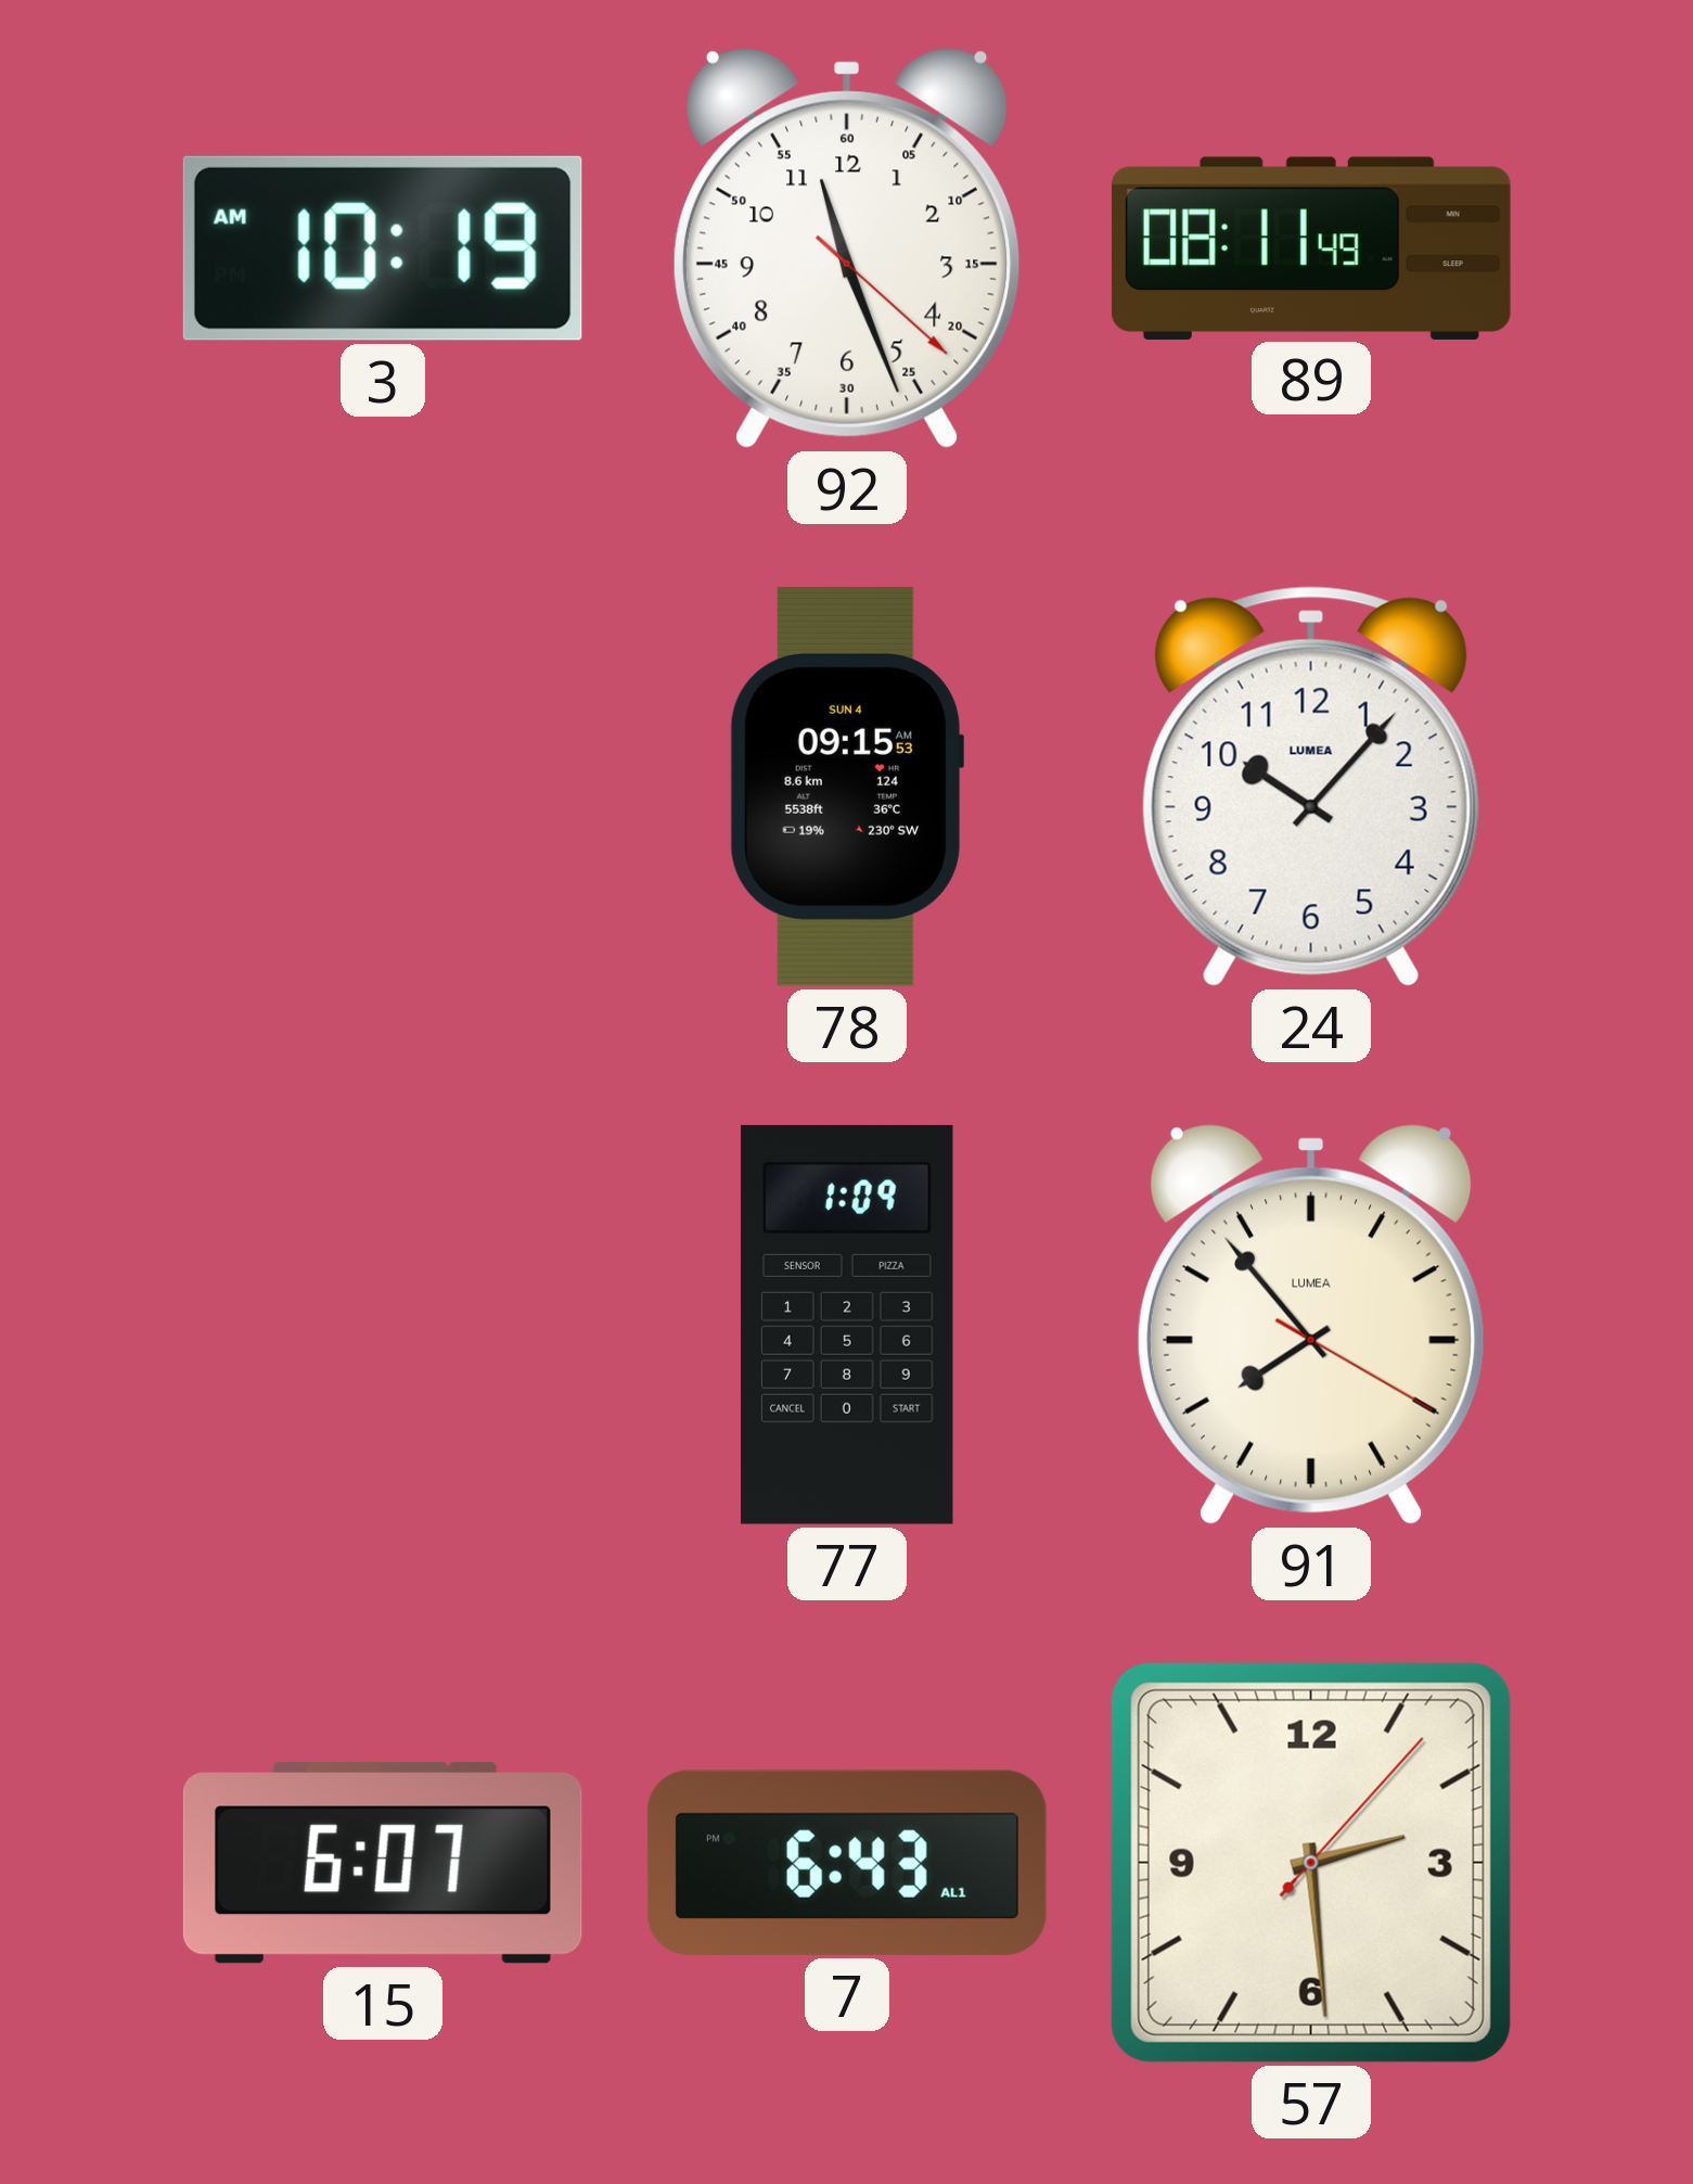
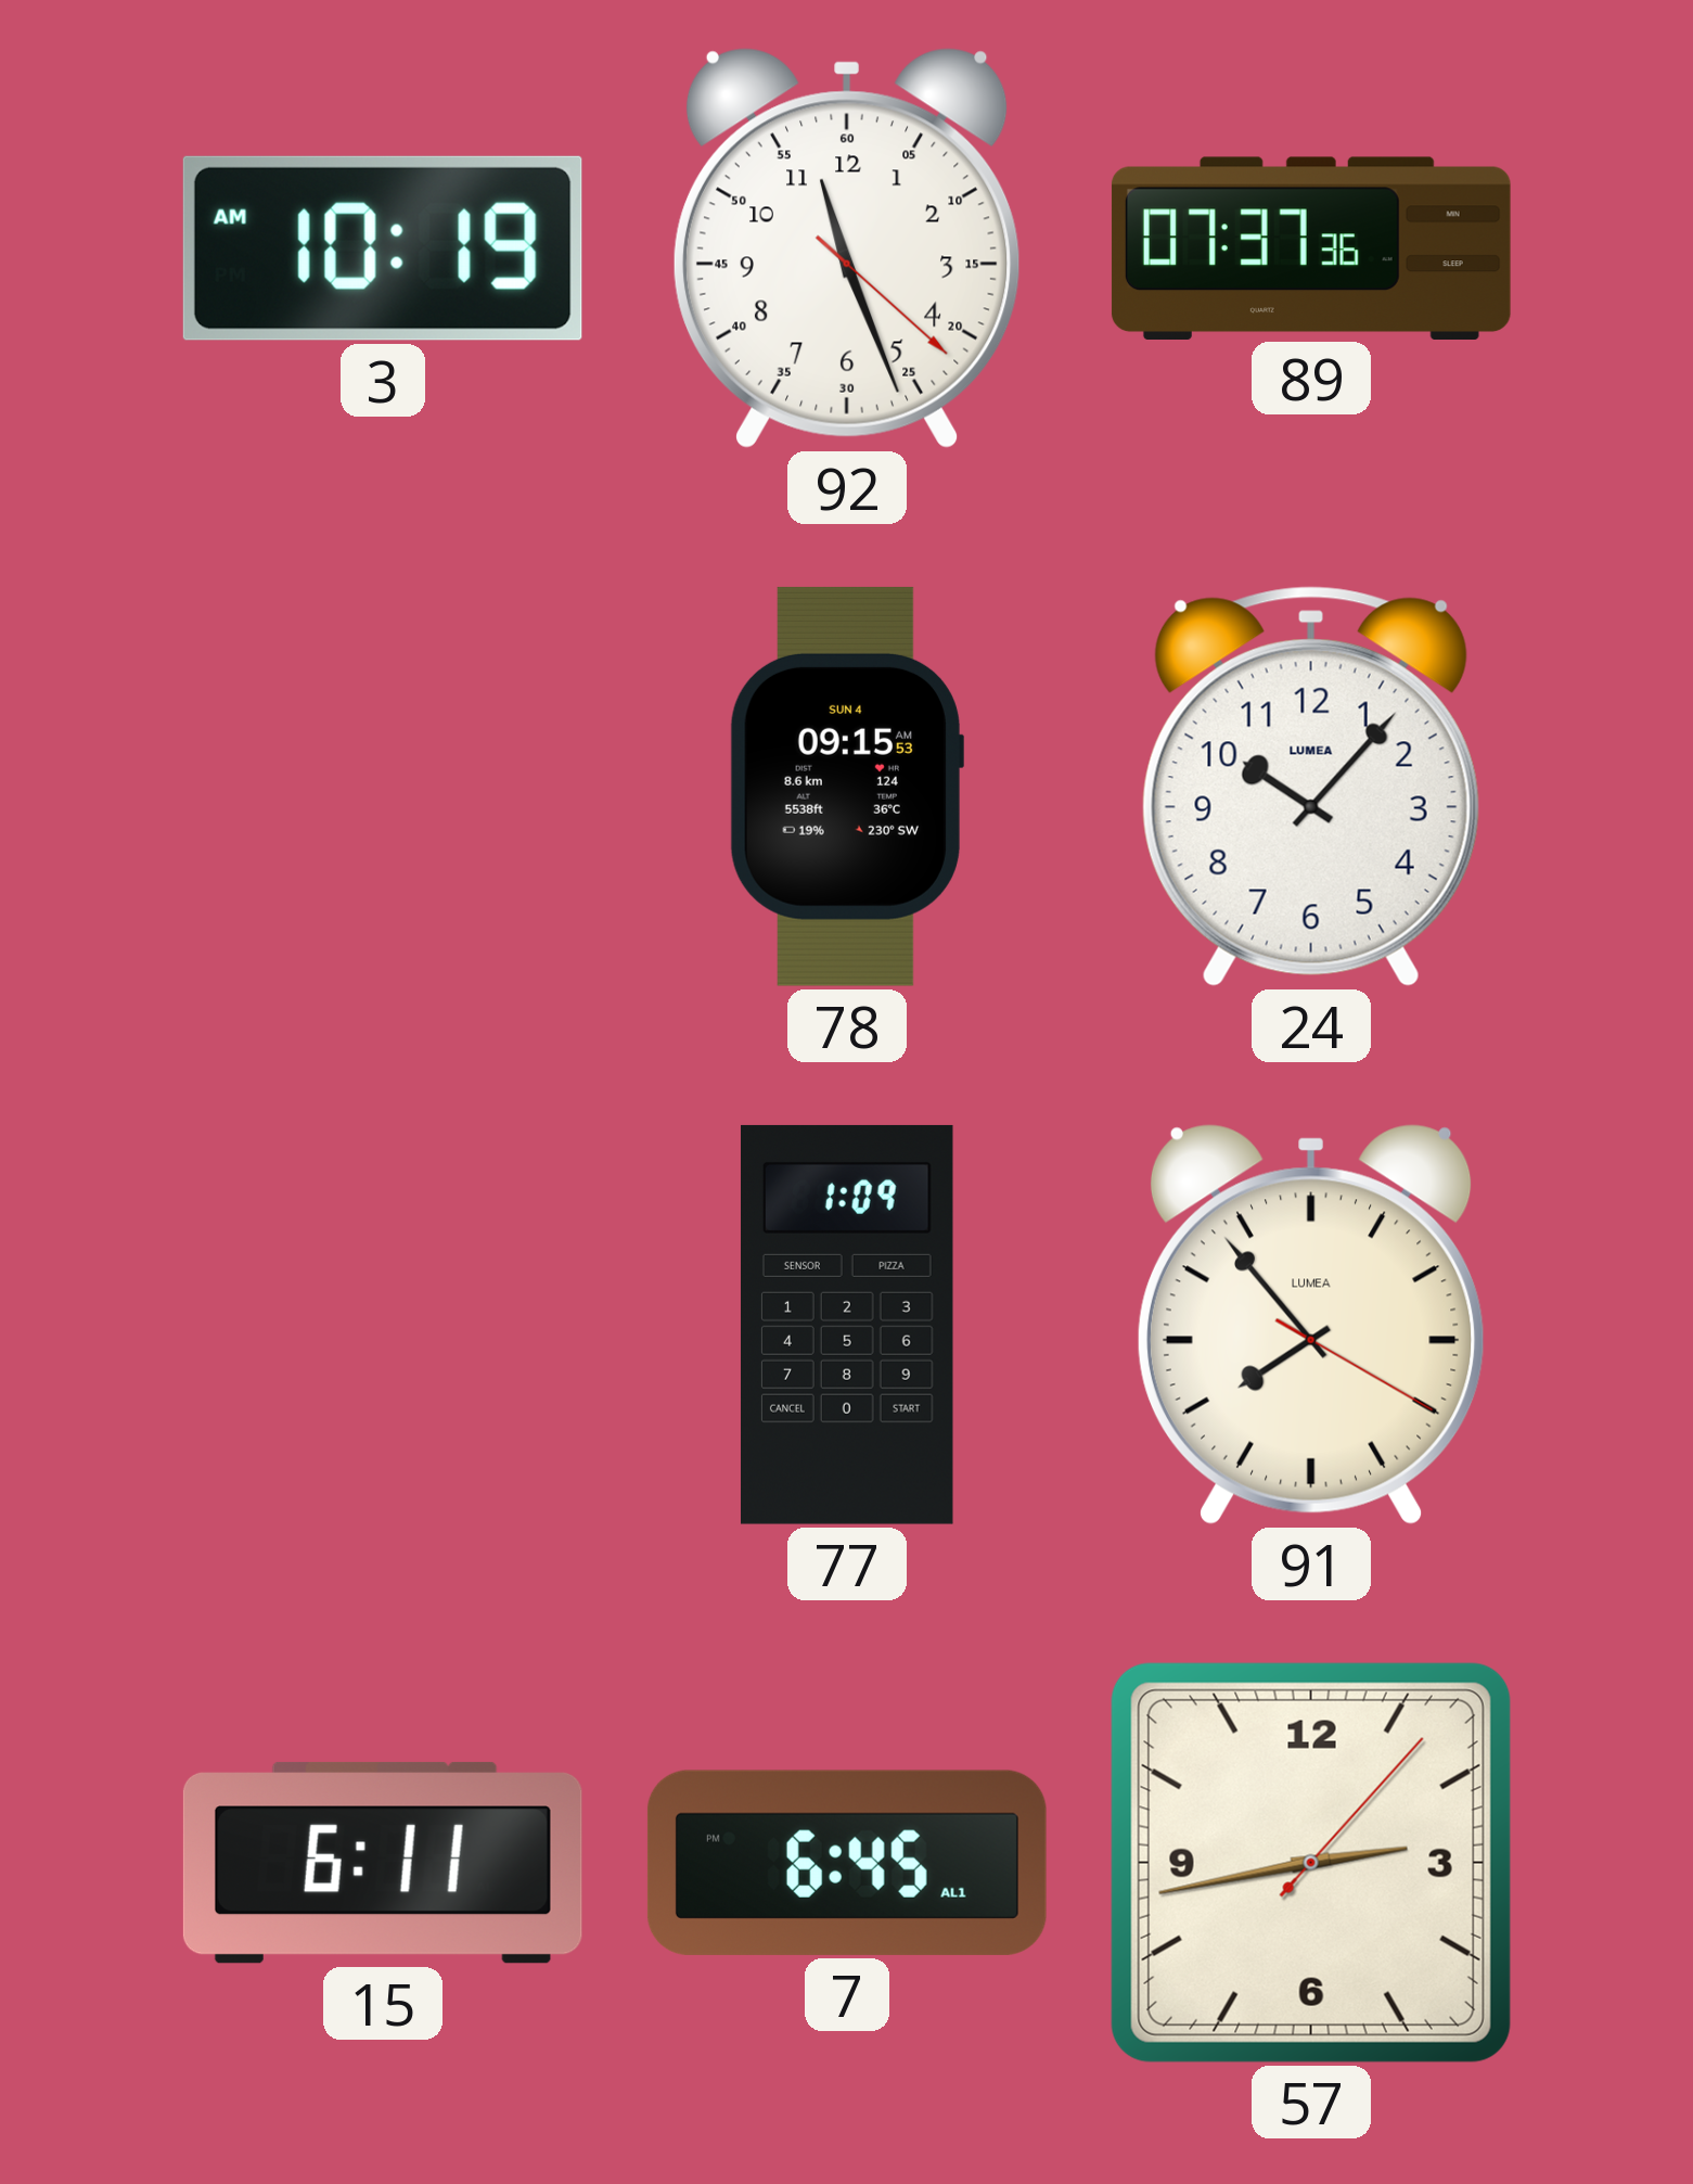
89: 08:11 -> 07:37
15: 6:07 -> 6:11
7: 6:43 -> 6:45
57: 2:29 -> 2:43
